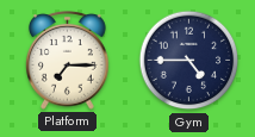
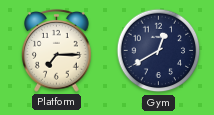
Gym: 4:45 -> 12:40
